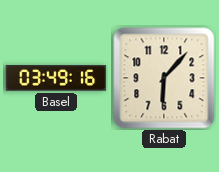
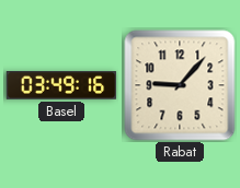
Rabat: 6:07 -> 9:07
